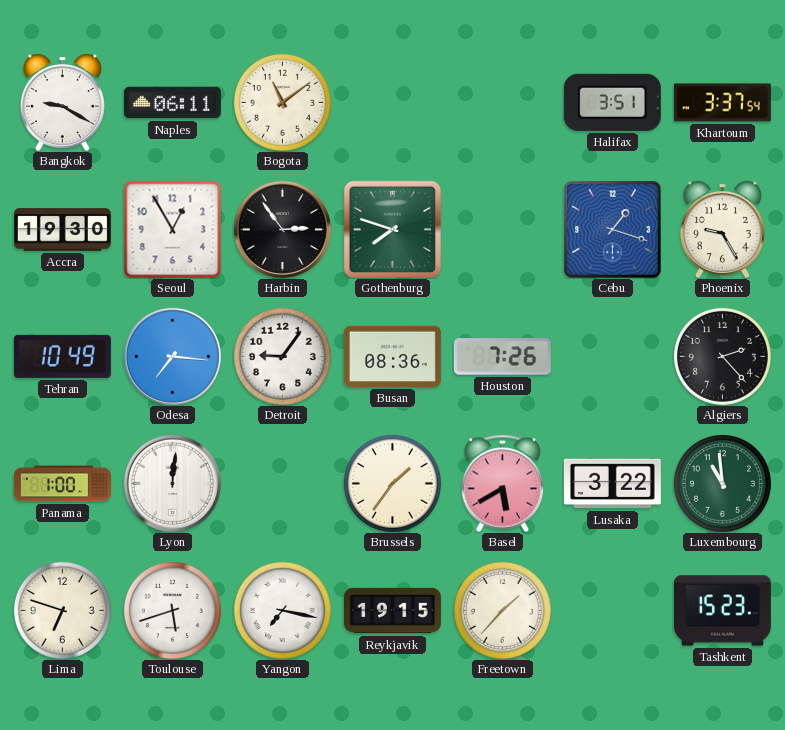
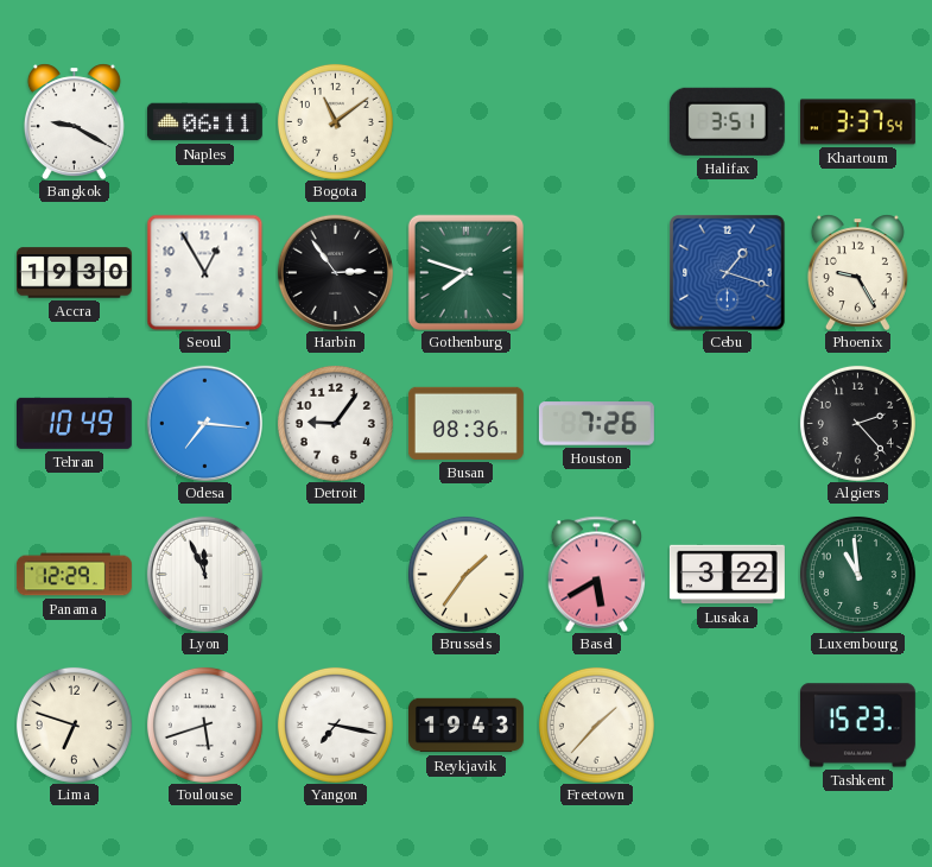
Panama: 1:00 -> 12:29
Lyon: 12:01 -> 11:56
Reykjavik: 19:15 -> 19:43
